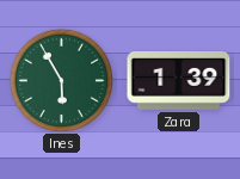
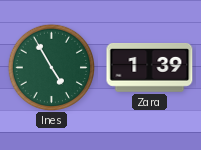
Ines: 5:55 -> 4:55
